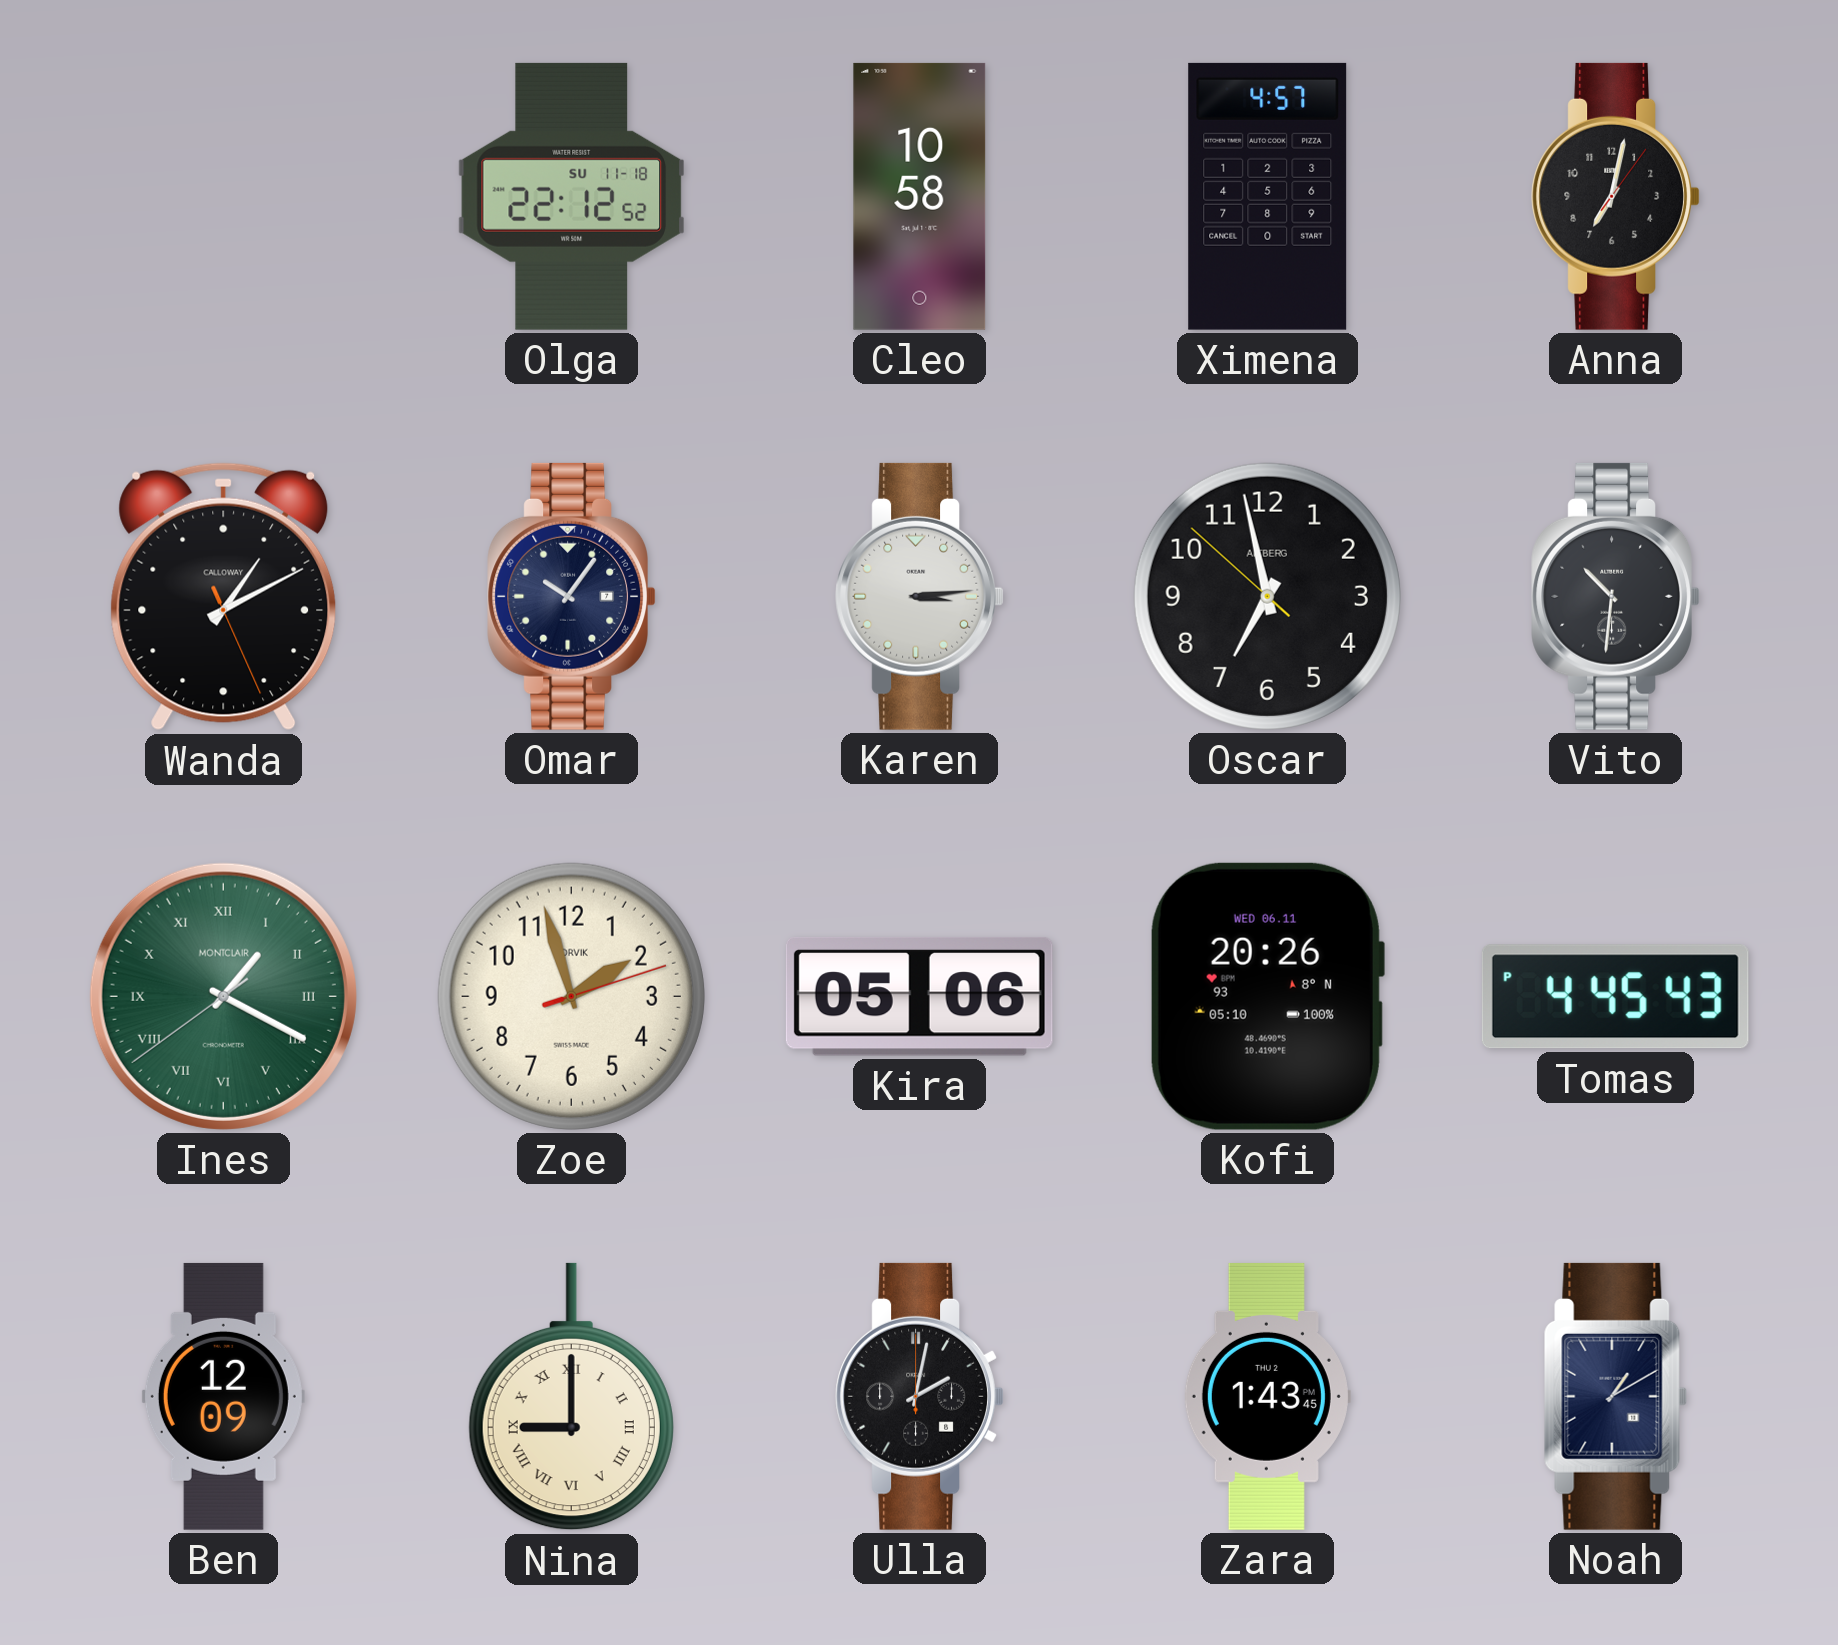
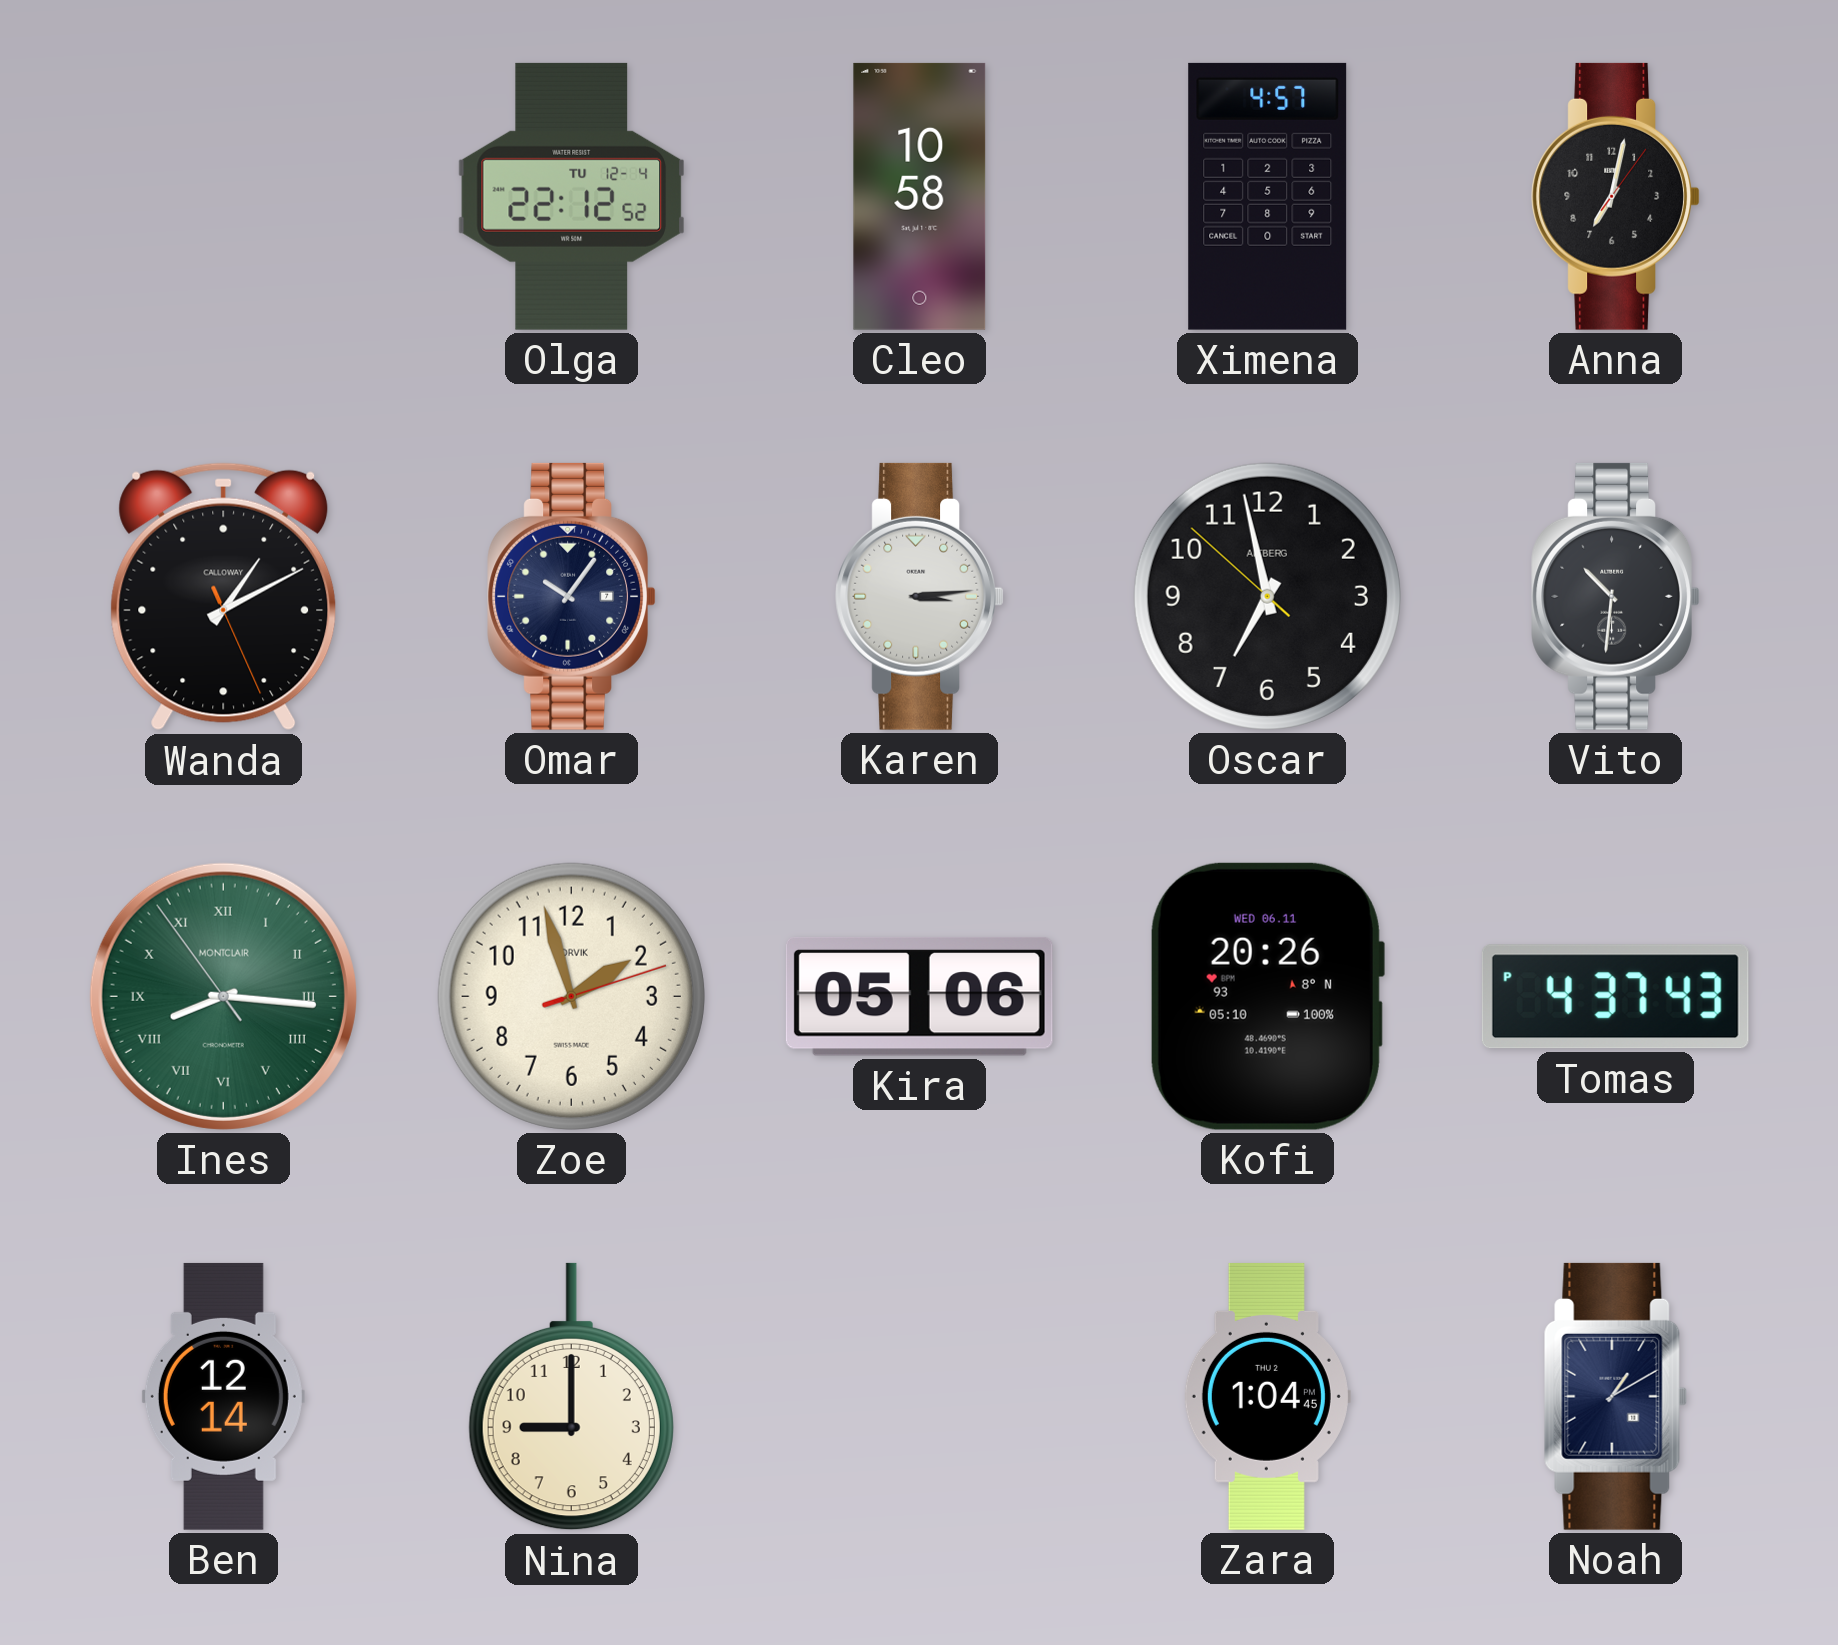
Olga date: SU 11-18 -> TU 12-4
Ines: 1:19 -> 8:15
Tomas: 4:45 -> 4:37
Ben: 12:09 -> 12:14
Nina numerals: Roman -> Arabic
Ulla: 2:02 -> none
Zara: 1:43 -> 1:04
